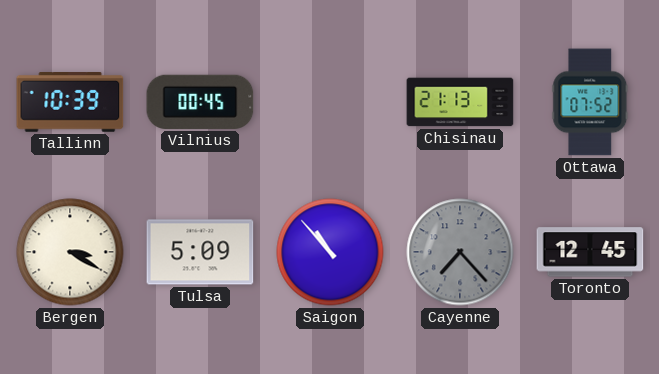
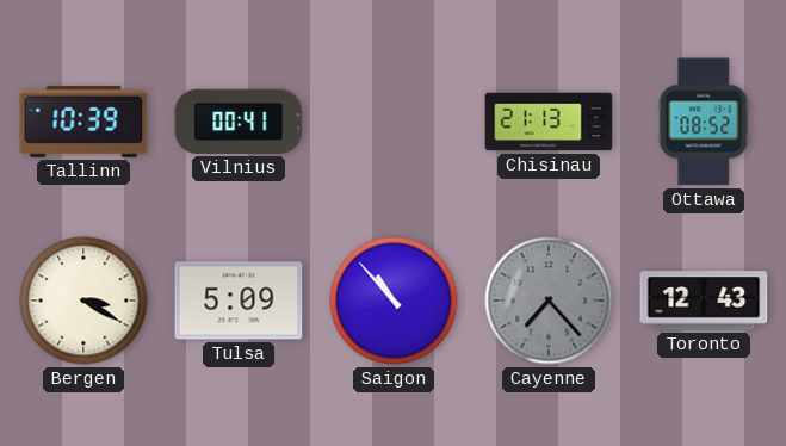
Vilnius: 00:45 -> 00:41
Ottawa: 07:52 -> 08:52
Toronto: 12:45 -> 12:43
